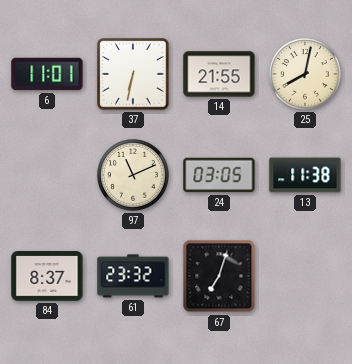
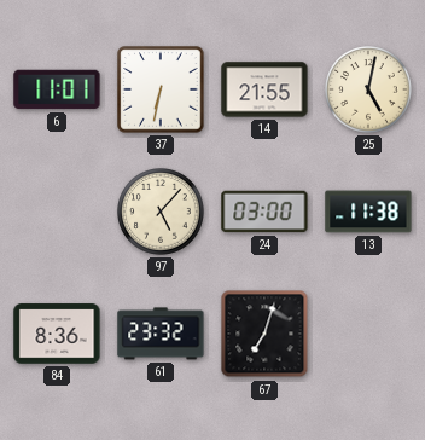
25: 8:02 -> 5:02
97: 11:11 -> 5:07
24: 03:05 -> 03:00
84: 8:37 -> 8:36
